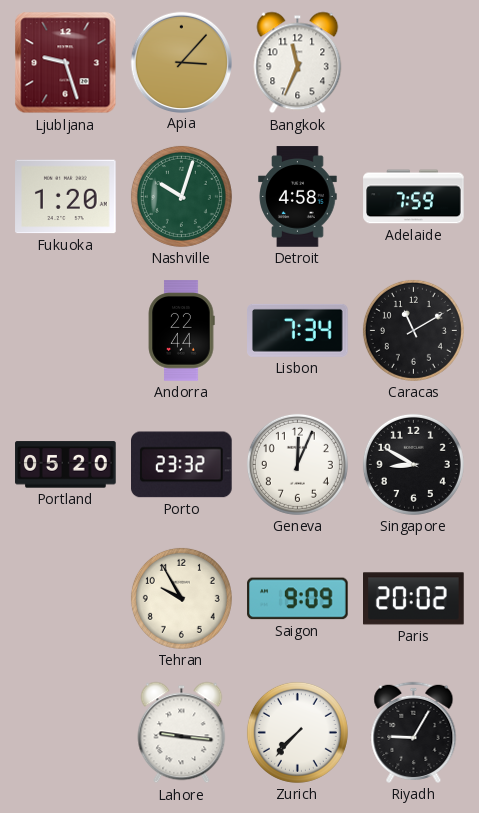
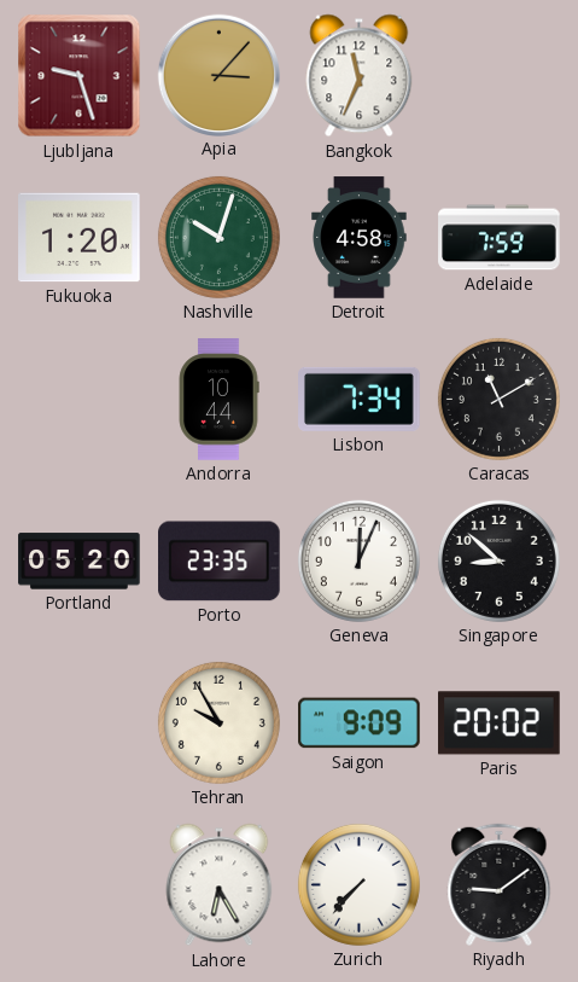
Andorra: 22:44 -> 10:44
Porto: 23:32 -> 23:35
Singapore: 8:50 -> 8:52
Lahore: 9:16 -> 6:25
Riyadh: 9:05 -> 9:09
